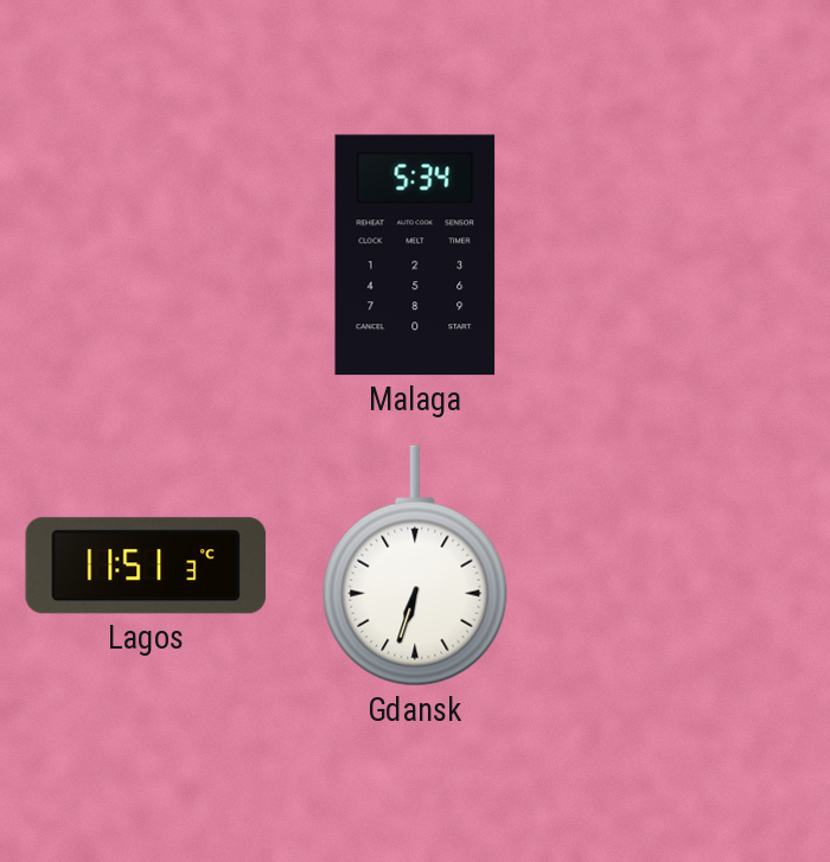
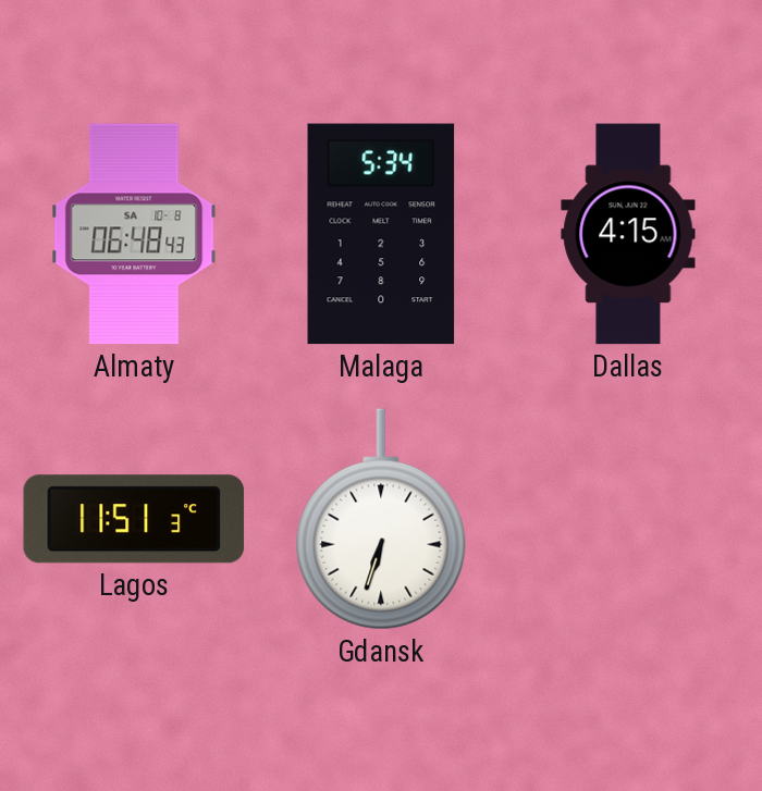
Almaty: none -> 06:48
Dallas: none -> 4:15
